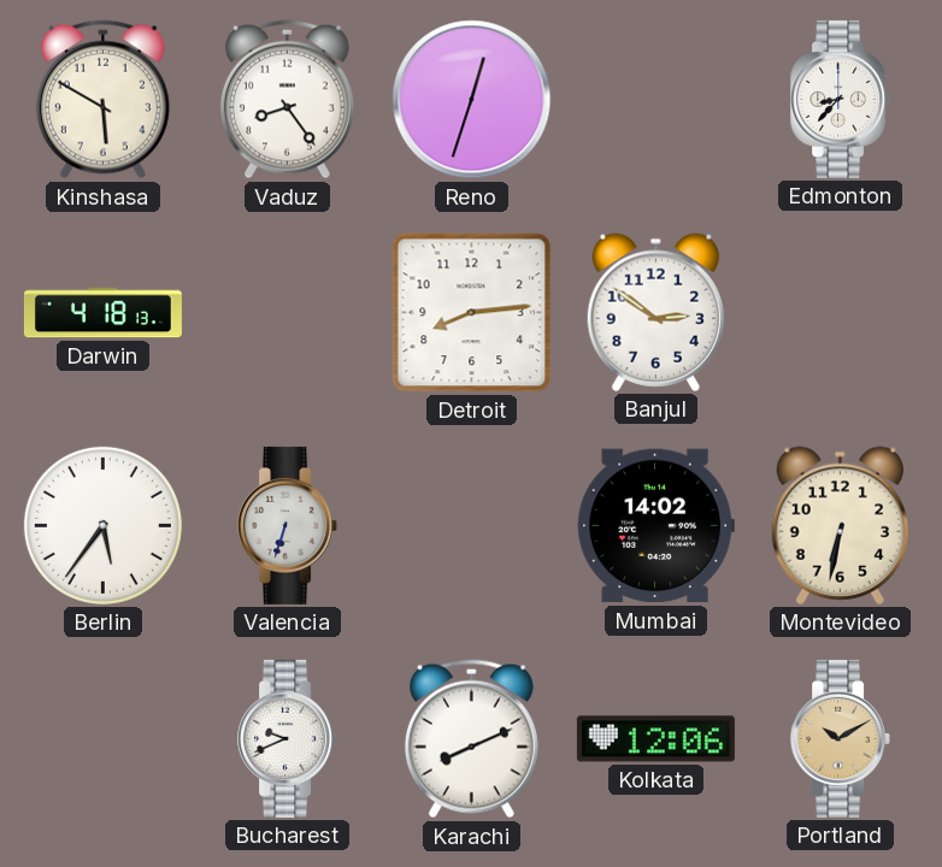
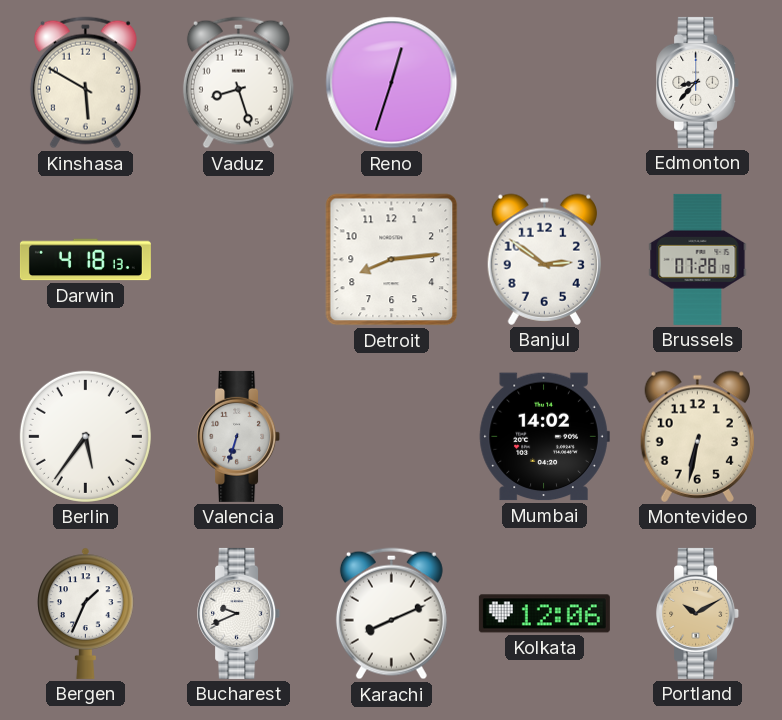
Vaduz: 8:24 -> 8:27
Brussels: none -> 07:28
Bergen: none -> 1:34
